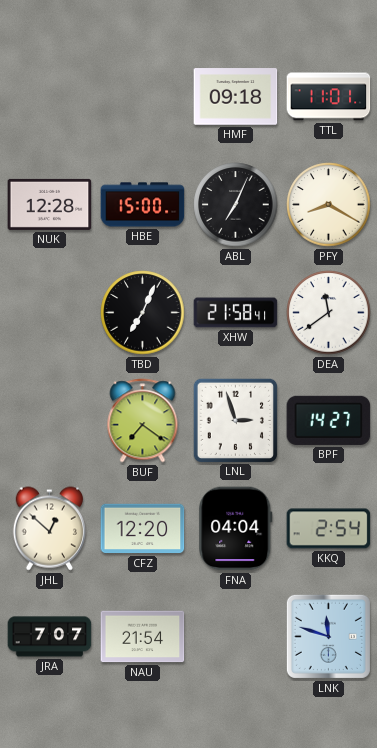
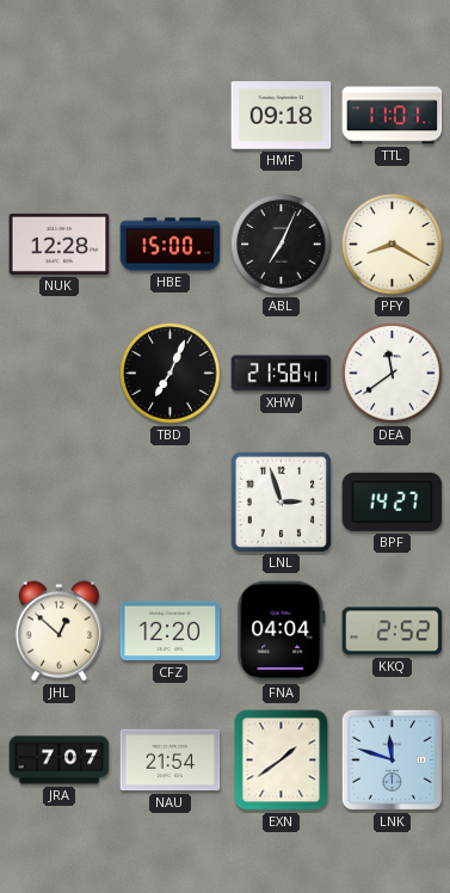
BUF: 7:21 -> none
KKQ: 2:54 -> 2:52
EXN: none -> 1:39
